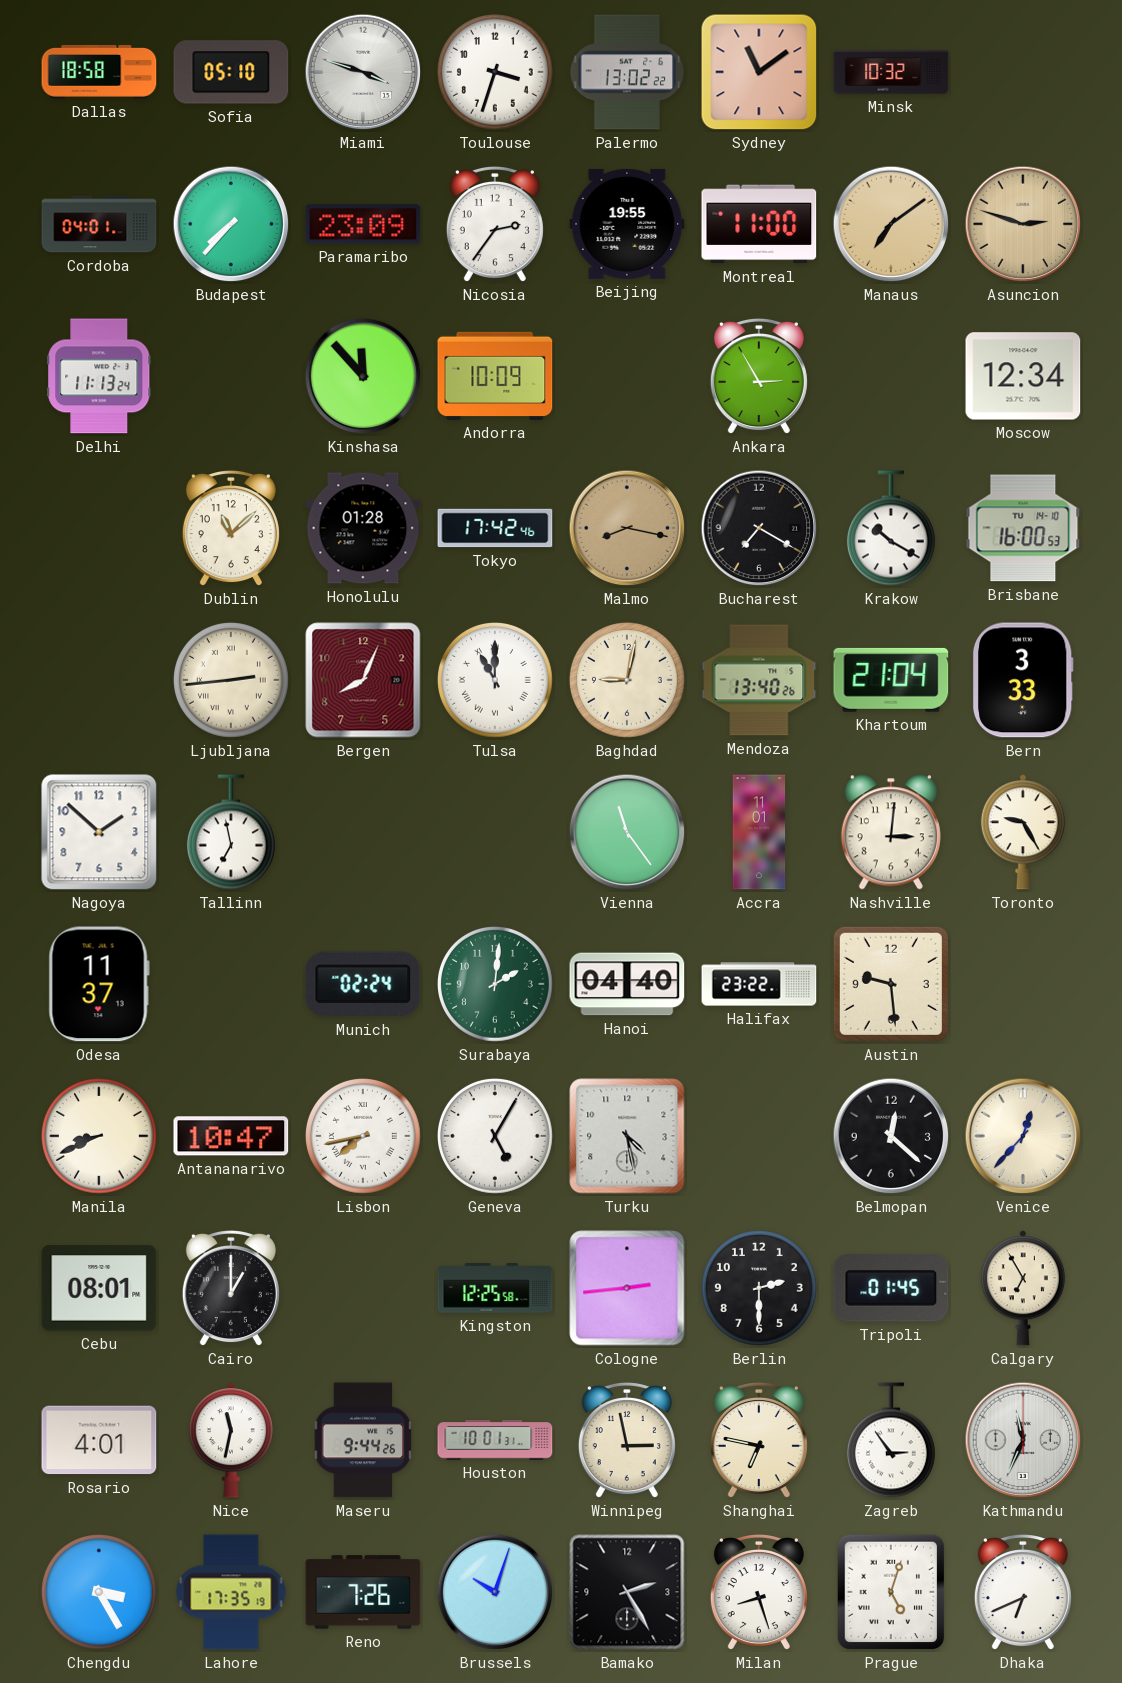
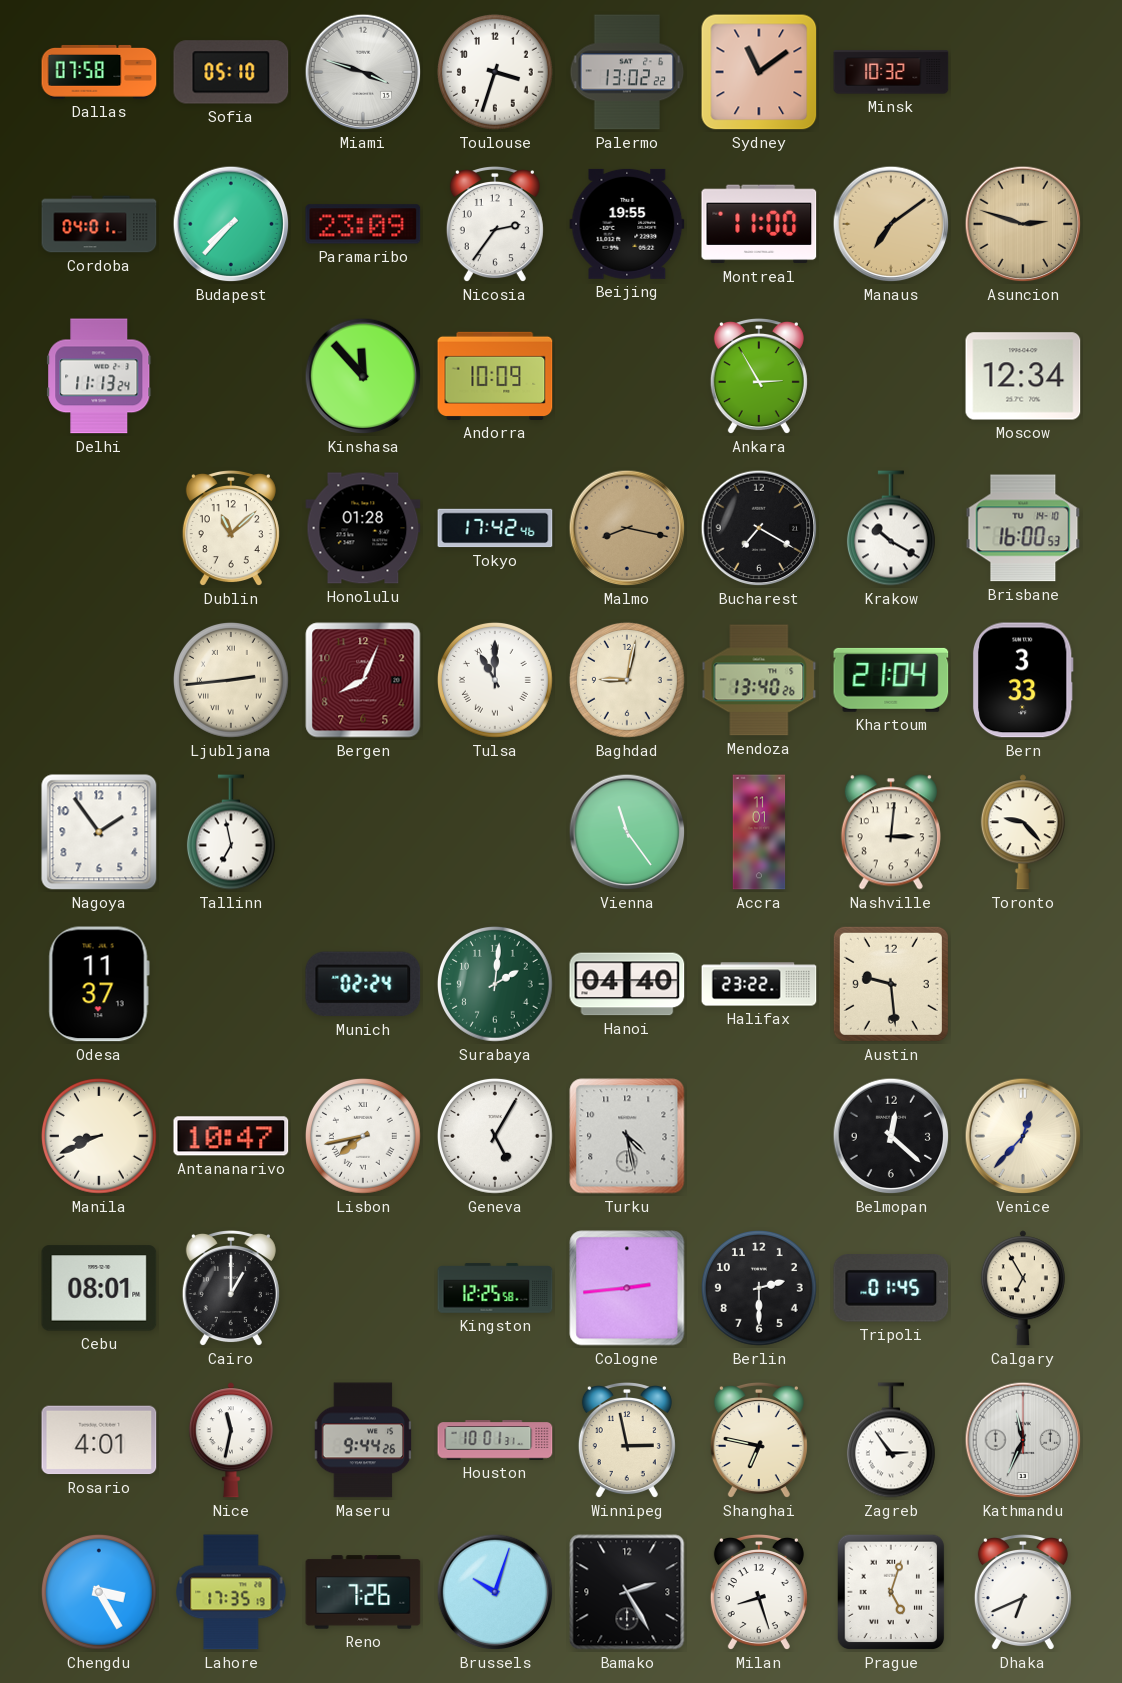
Dallas: 18:58 -> 07:58
Nagoya: 1:52 -> 1:54
Toronto: 9:25 -> 9:23
